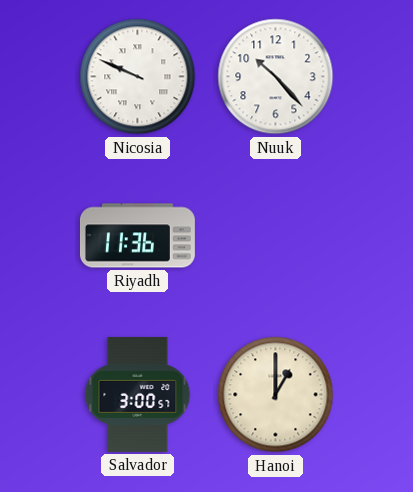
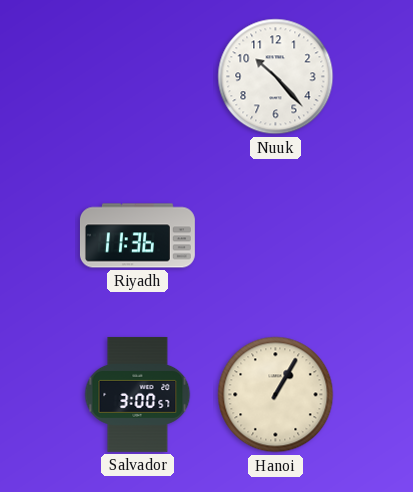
Nicosia: 9:49 -> none
Hanoi: 1:00 -> 1:05
